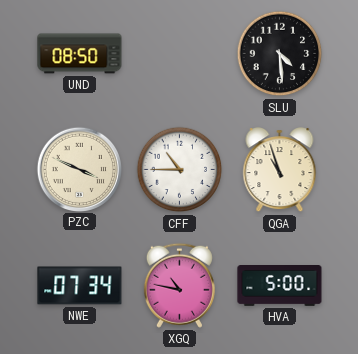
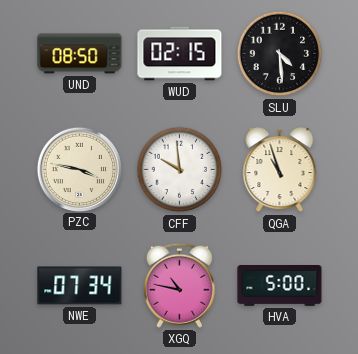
WUD: none -> 02:15
PZC: 3:49 -> 3:47
CFF: 10:45 -> 9:59
